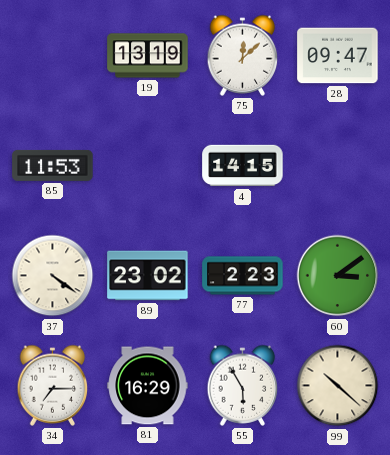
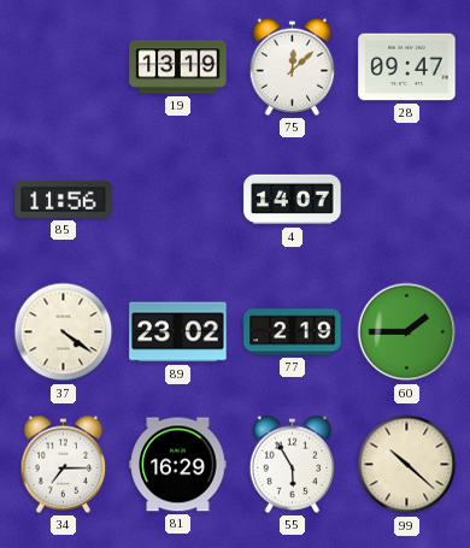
85: 11:53 -> 11:56
4: 14:15 -> 14:07
77: 2:23 -> 2:19
60: 3:09 -> 1:45
